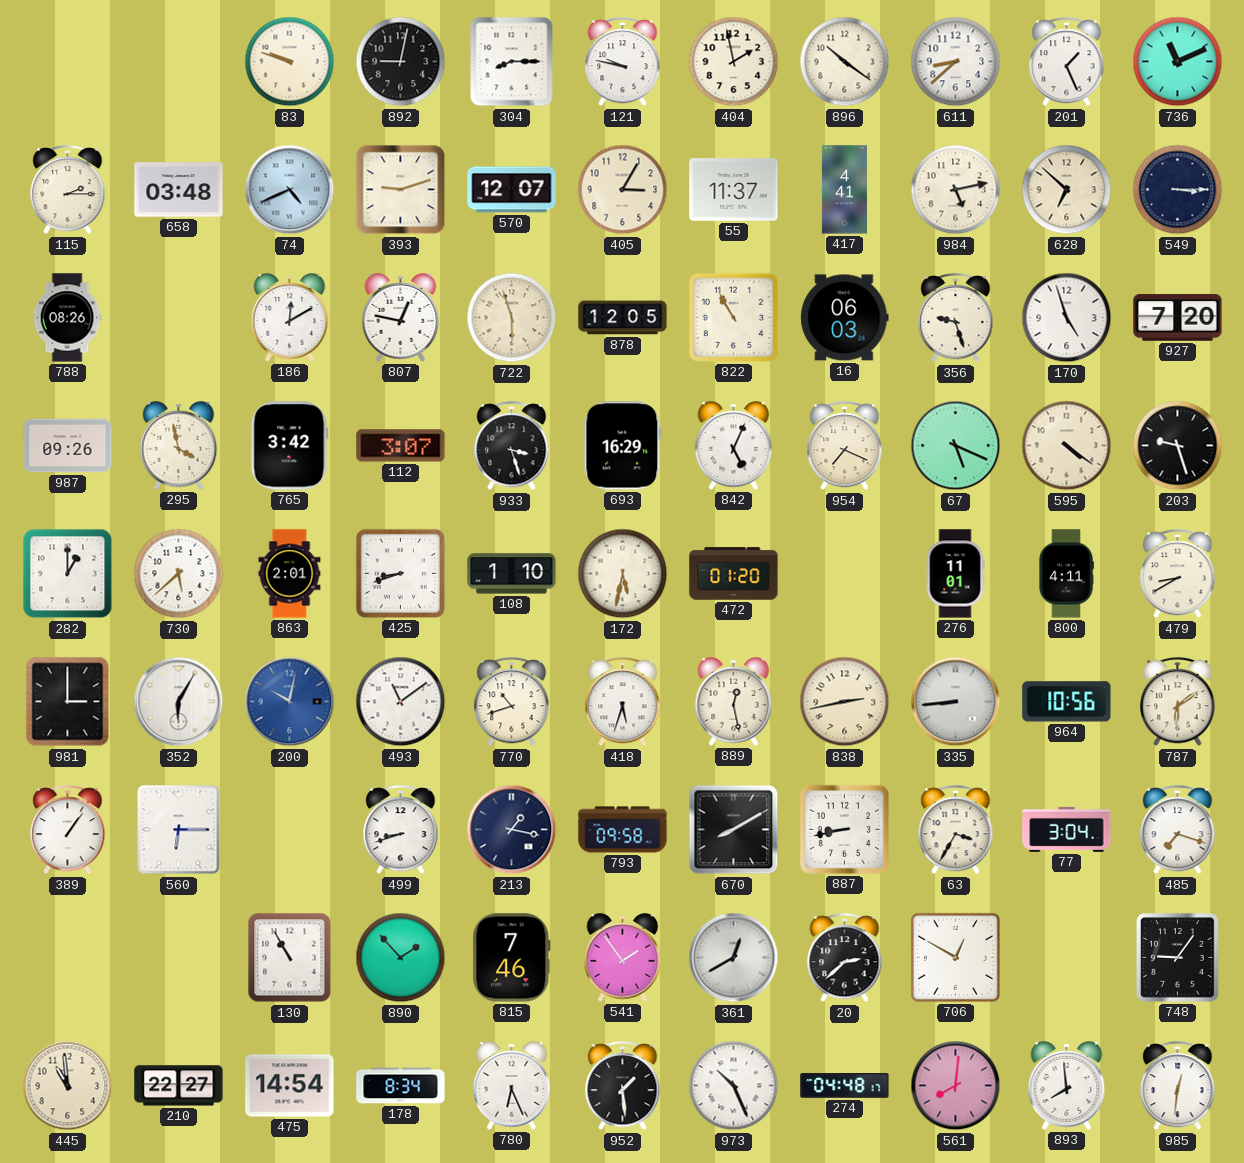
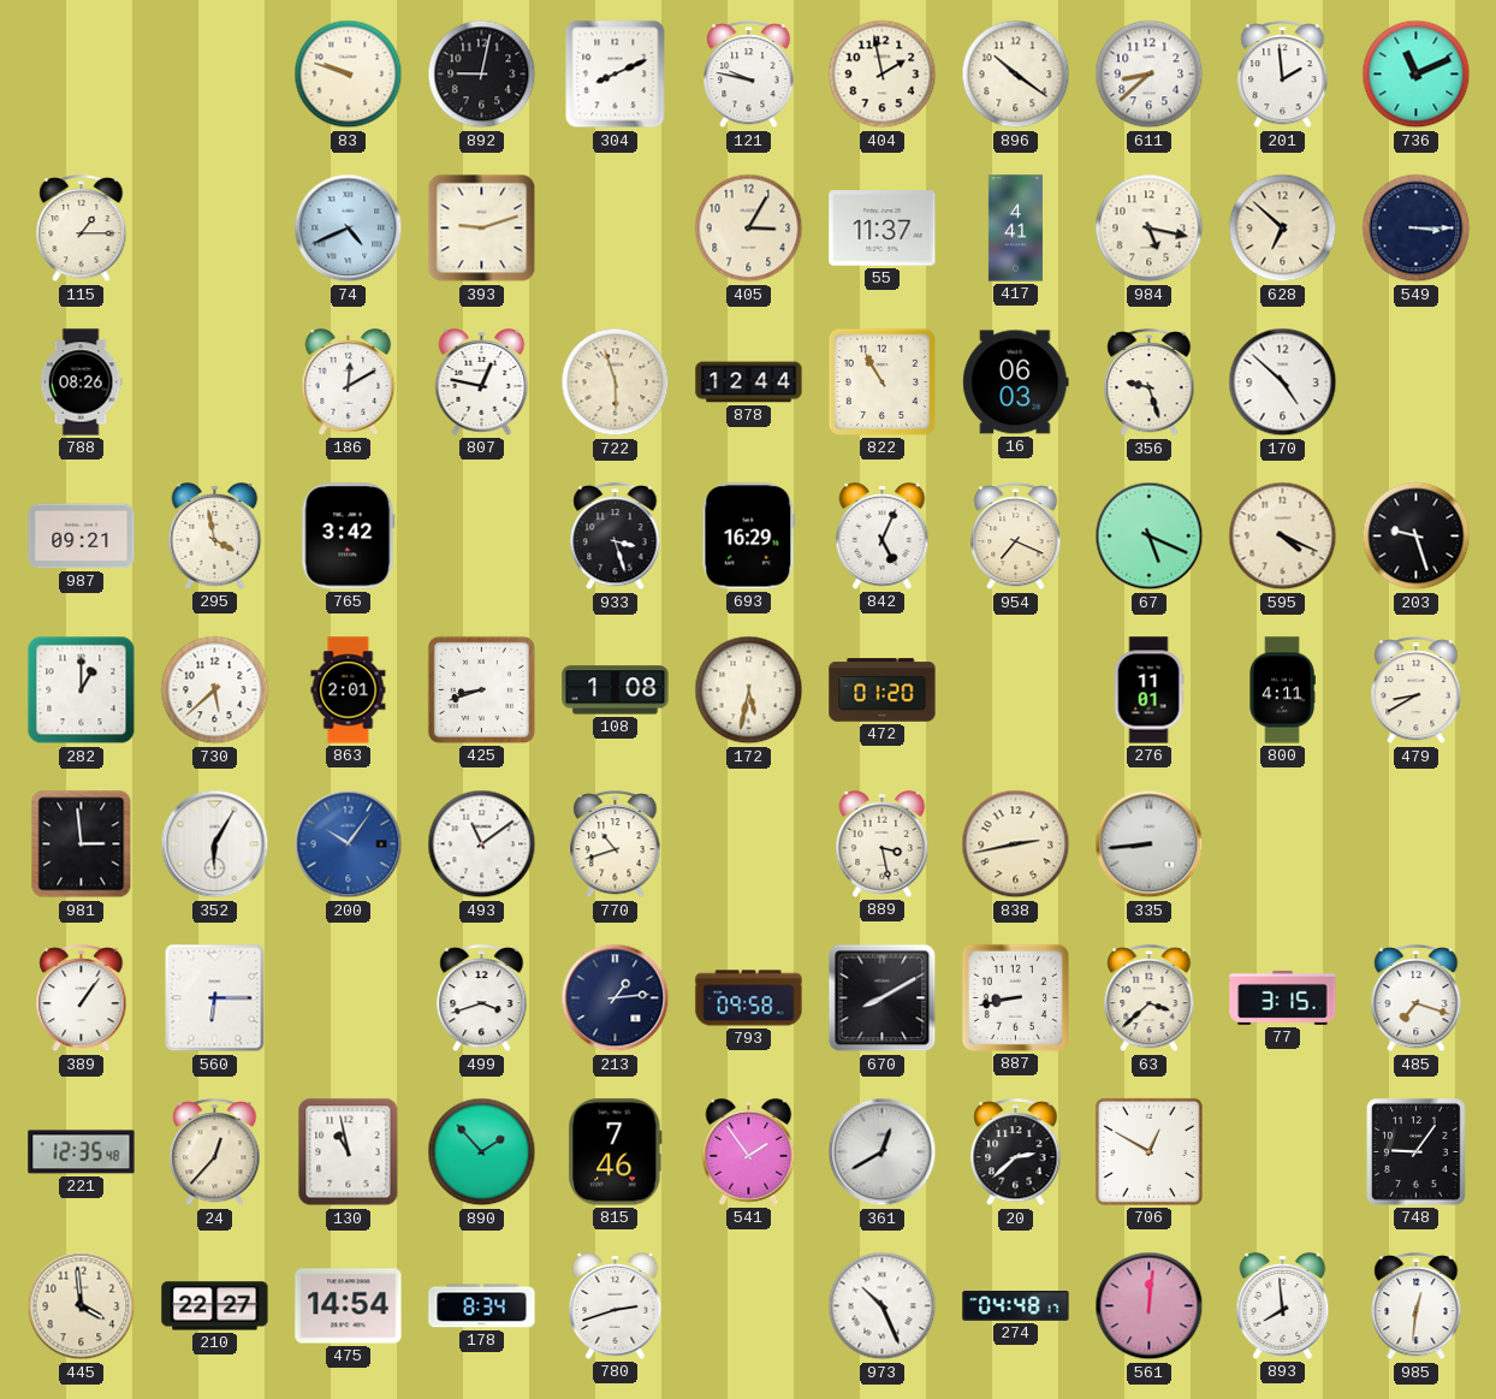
304: 8:15 -> 8:11
201: 1:26 -> 1:59
115: 2:15 -> 1:15
658: 03:48 -> none
570: 12:07 -> none
984: 5:13 -> 5:17
878: 12:05 -> 12:44
170: 4:57 -> 4:52
927: 7:20 -> none
987: 09:26 -> 09:21
112: 3:07 -> none
595: 4:21 -> 4:19
108: 1:10 -> 1:08
981: 3:00 -> 2:59
200: 10:02 -> 10:06
418: 5:33 -> none
889: 12:28 -> 3:28
964: 10:56 -> none
787: 6:09 -> none
499: 8:42 -> 3:42
213: 1:17 -> 1:14
63: 3:35 -> 3:38
77: 3:04 -> 3:15
221: none -> 12:35
24: none -> 12:37
130: 10:55 -> 10:58
445: 10:59 -> 3:59
780: 6:26 -> 2:42
952: 1:29 -> none
561: 8:01 -> 12:01
